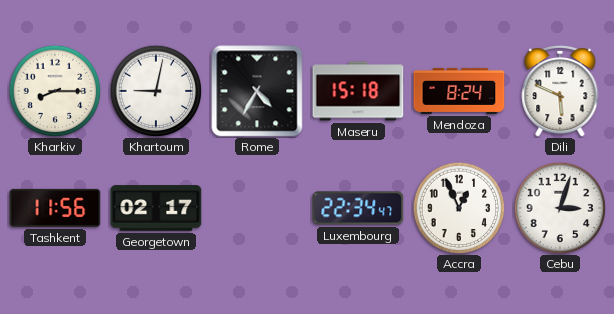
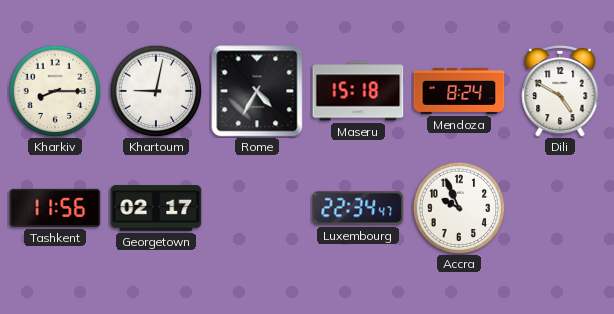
Dili: 5:49 -> 4:50
Accra: 12:56 -> 9:56
Cebu: 3:03 -> none
